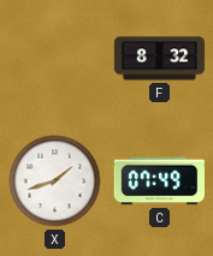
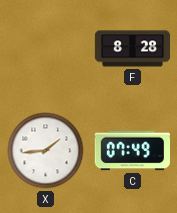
F: 8:32 -> 8:28
X: 1:42 -> 1:44
